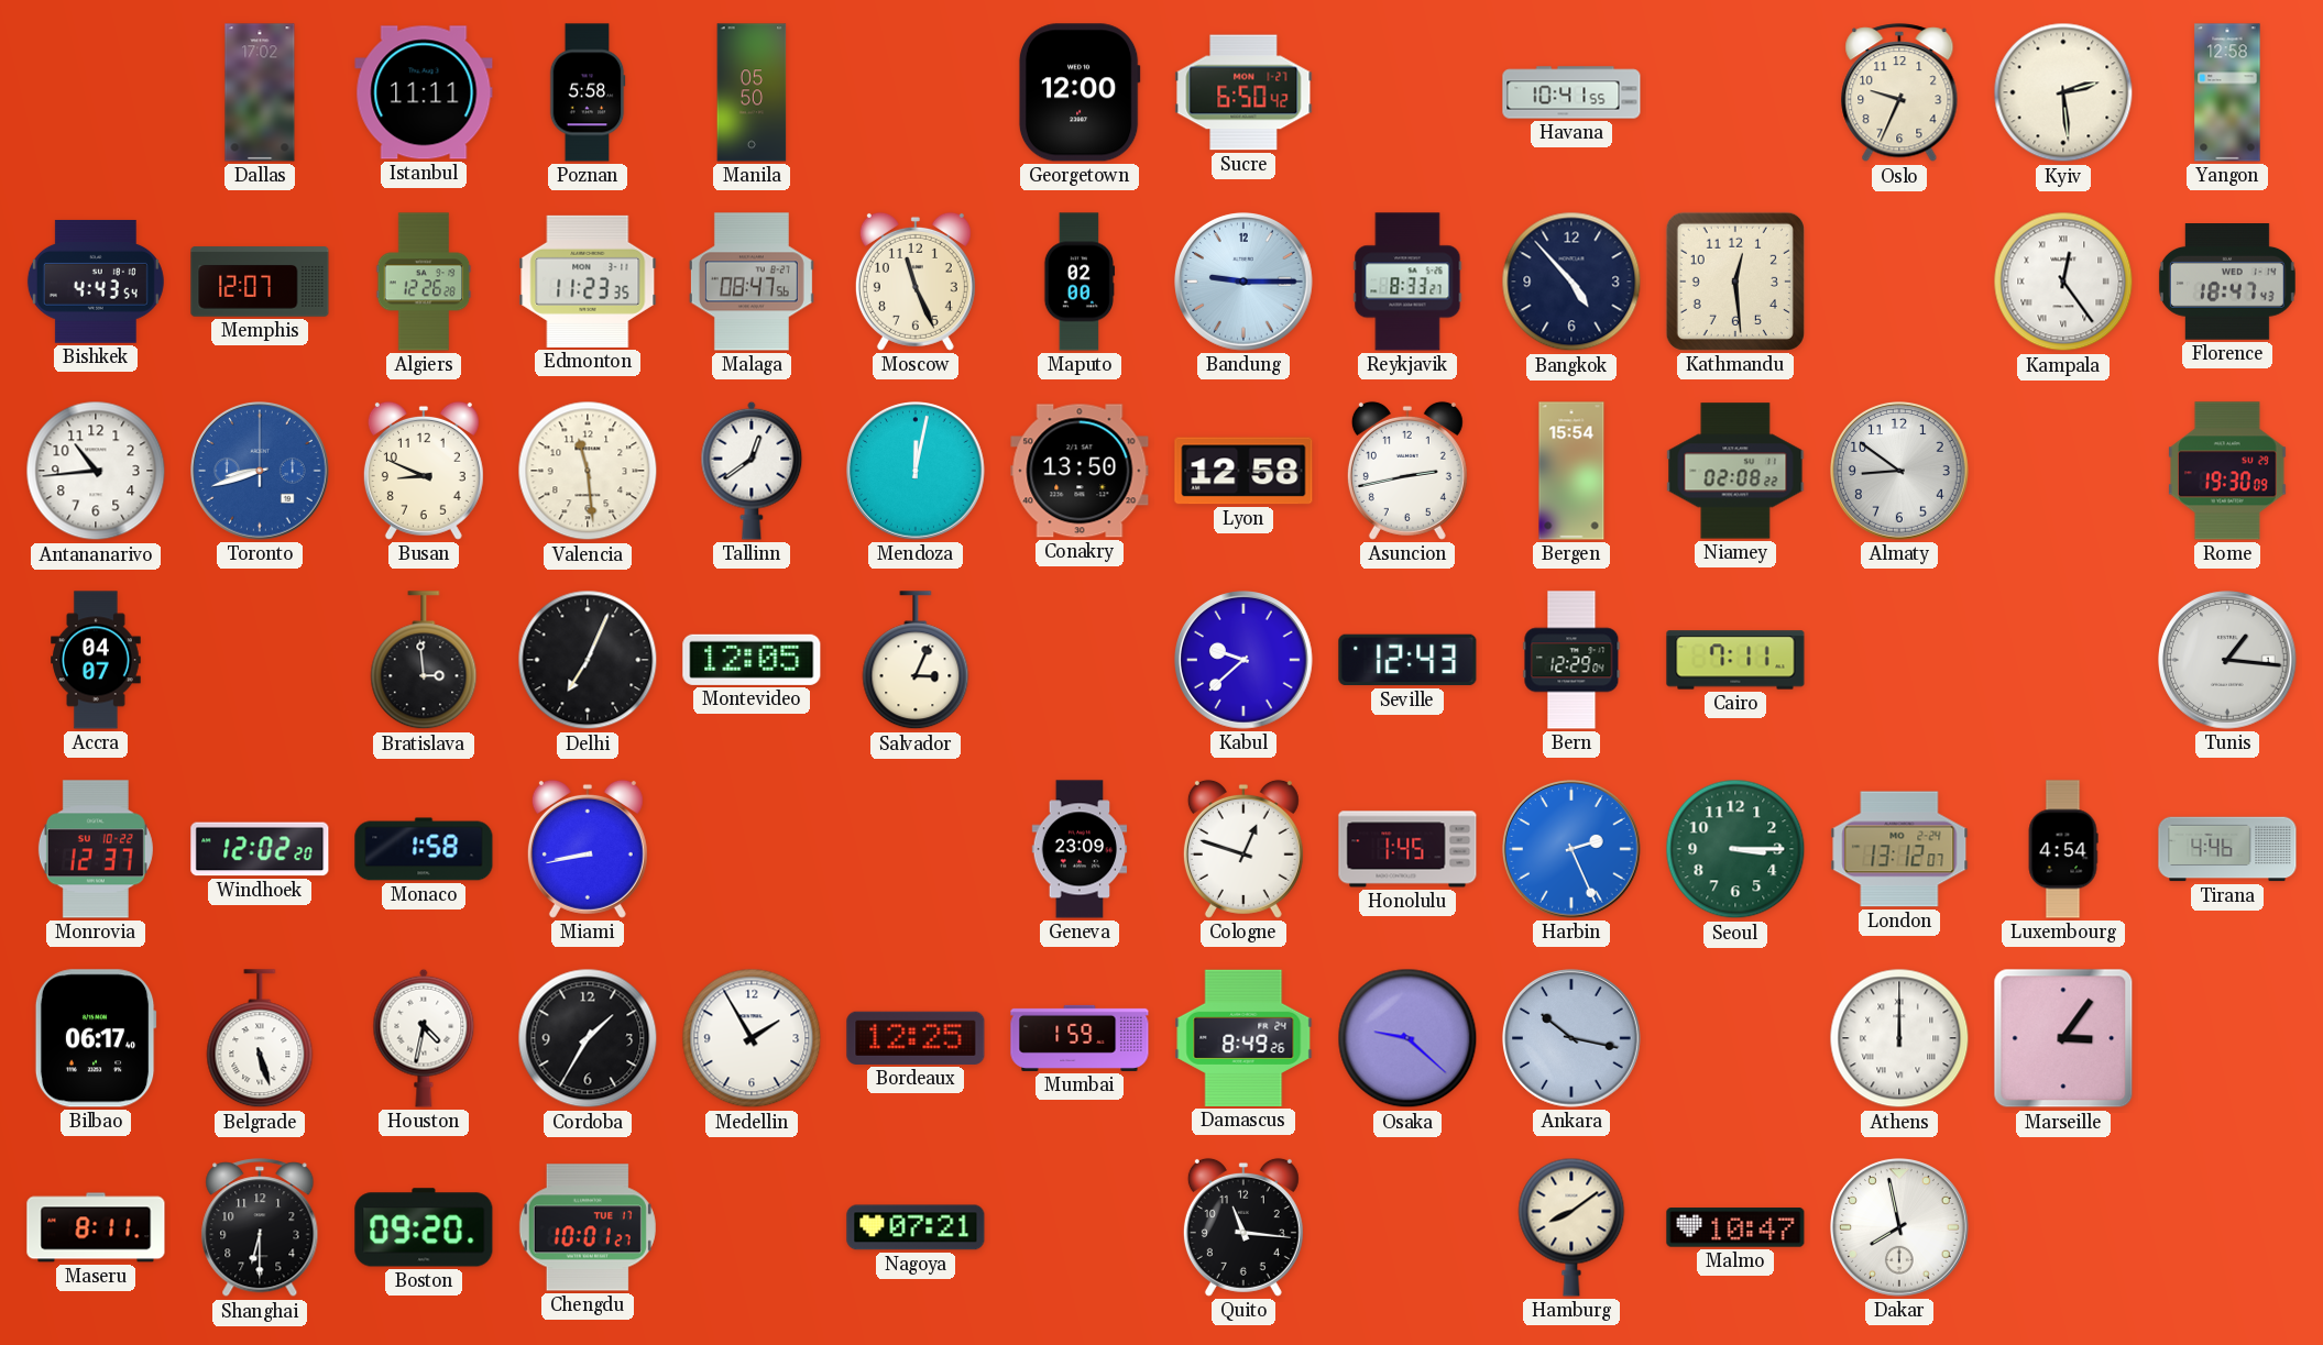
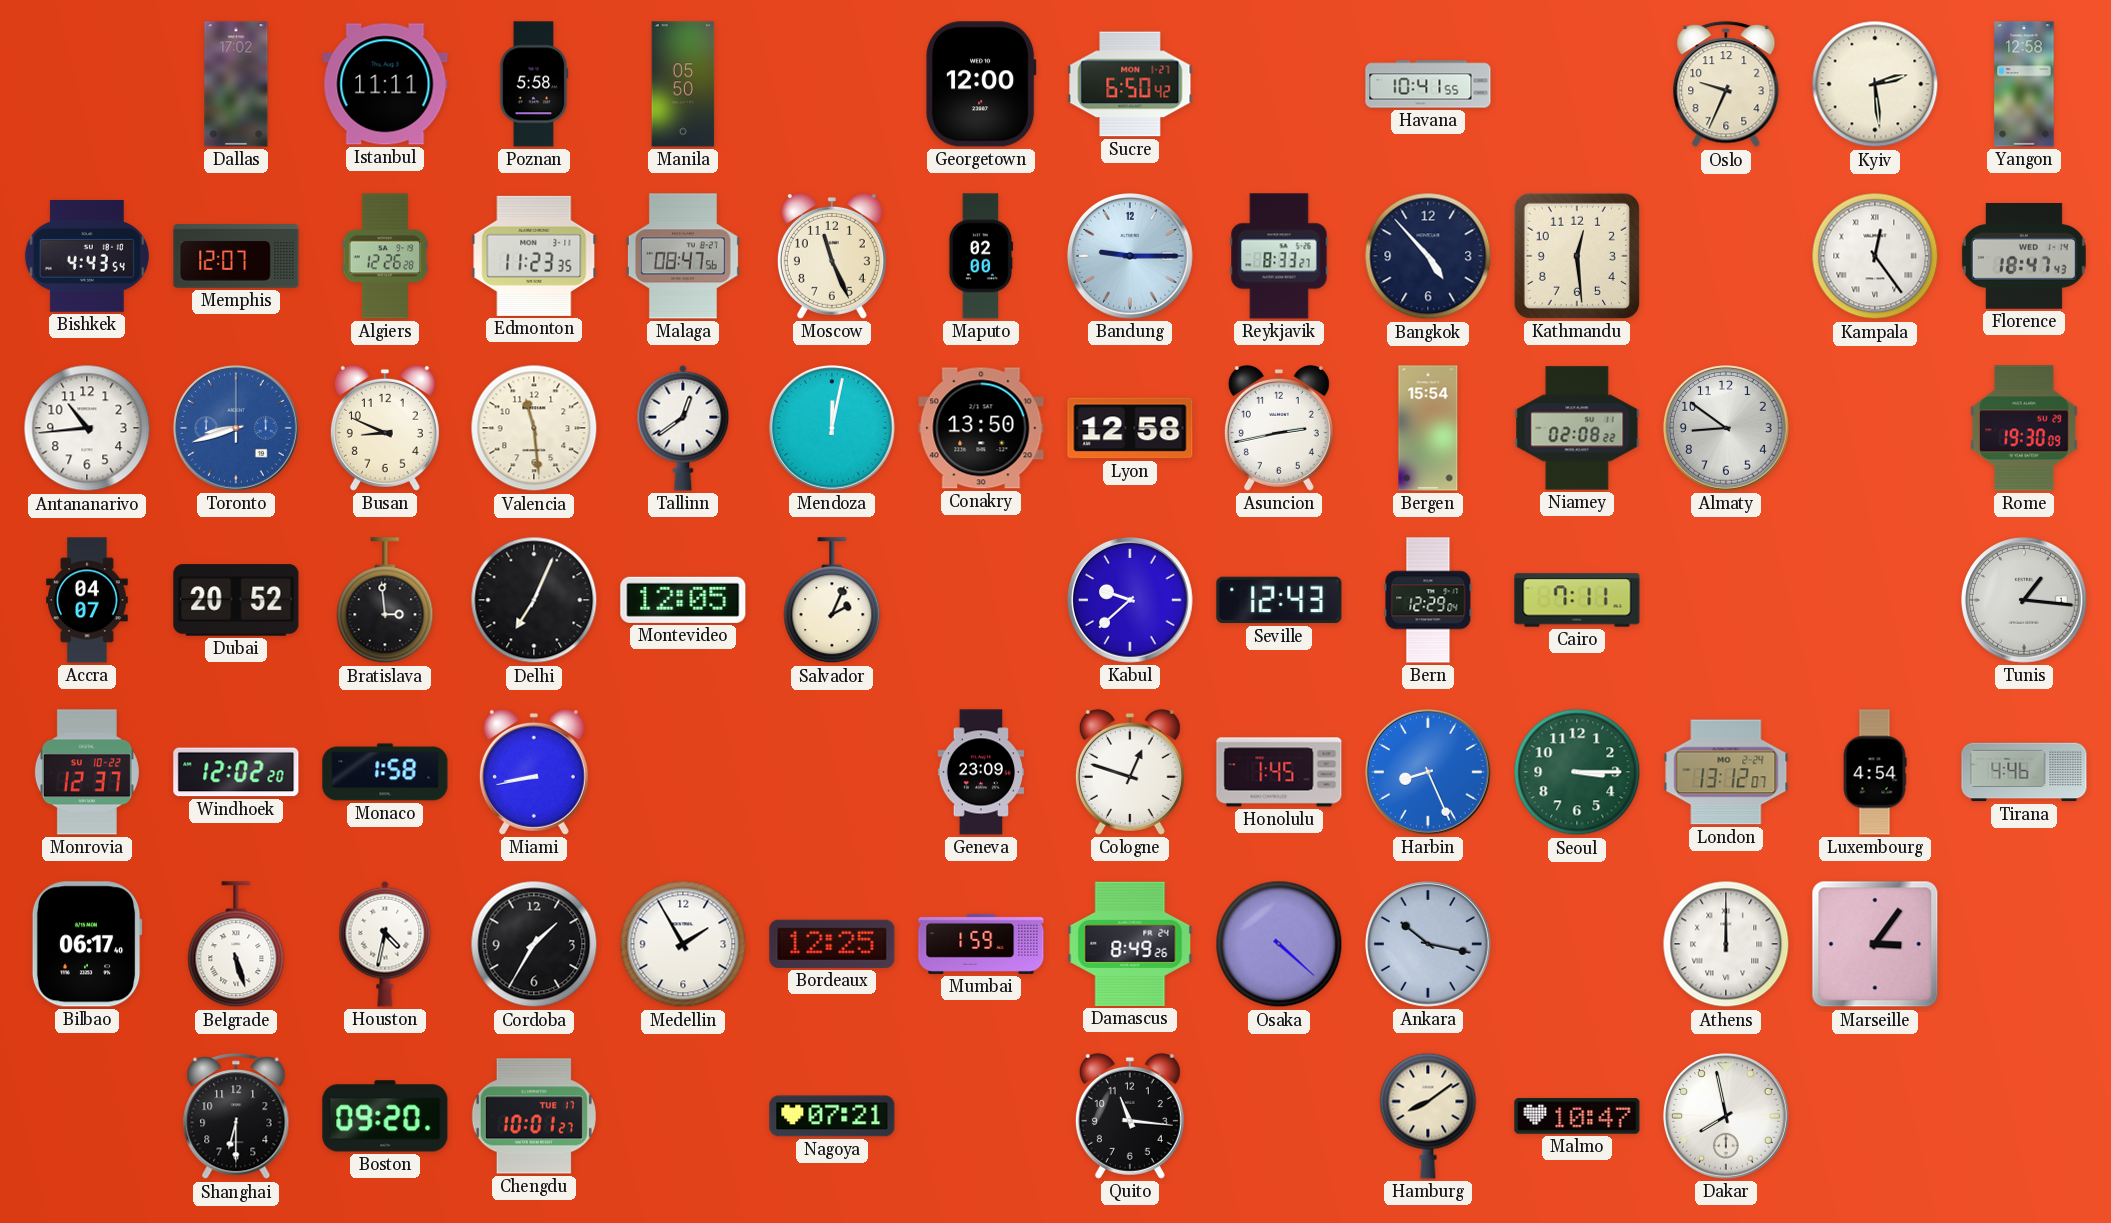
Dubai: none -> 20:52
Salvador: 3:04 -> 2:04
Harbin: 2:26 -> 8:26
Osaka: 9:22 -> 4:22
Maseru: 8:11 -> none
